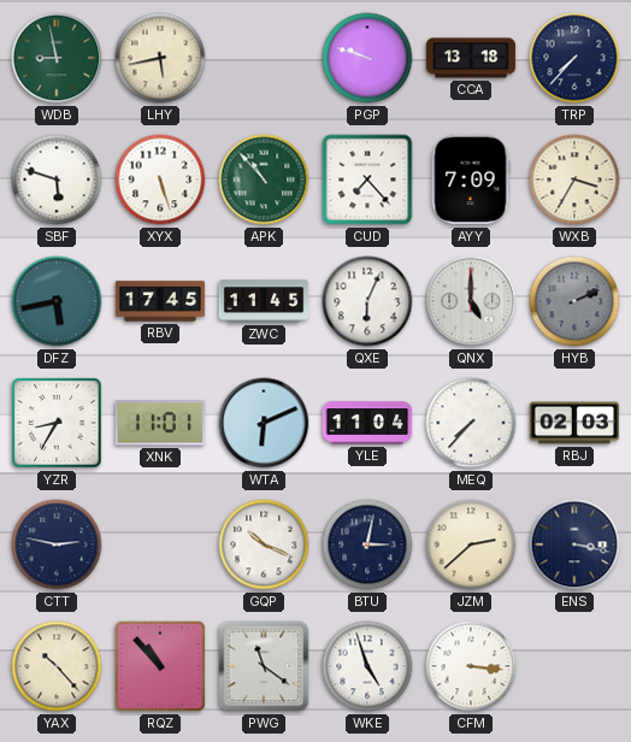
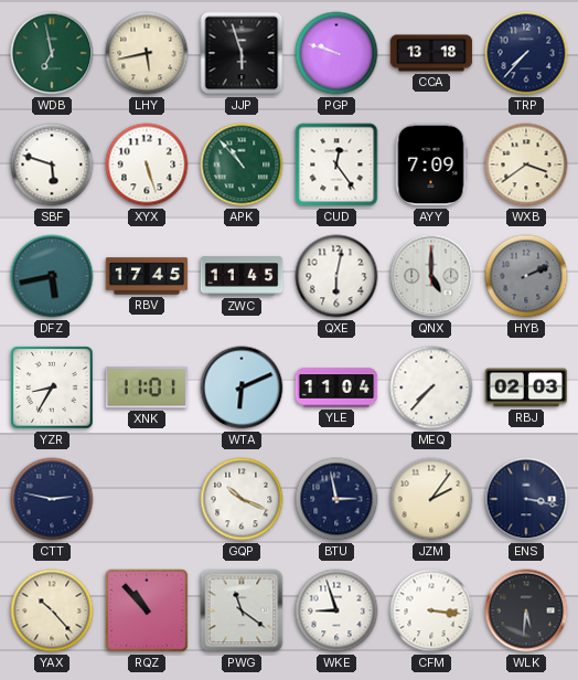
WDB: 8:58 -> 6:58
JJP: none -> 5:57
CUD: 7:23 -> 12:24
WXB: 3:35 -> 3:39
QXE: 6:04 -> 6:02
BTU: 3:02 -> 2:58
JZM: 2:38 -> 2:06
WKE: 4:57 -> 8:57
WLK: none -> 5:31
